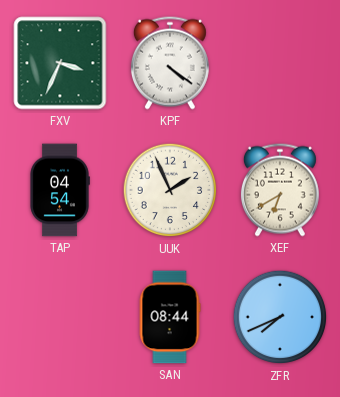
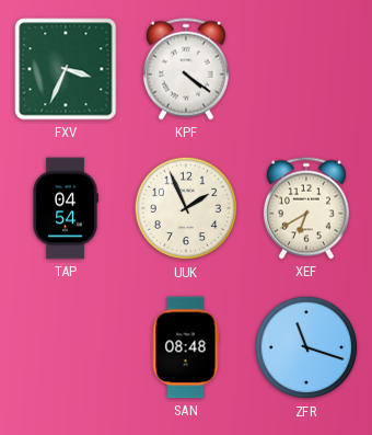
SAN: 08:44 -> 08:48
ZFR: 7:41 -> 11:18
